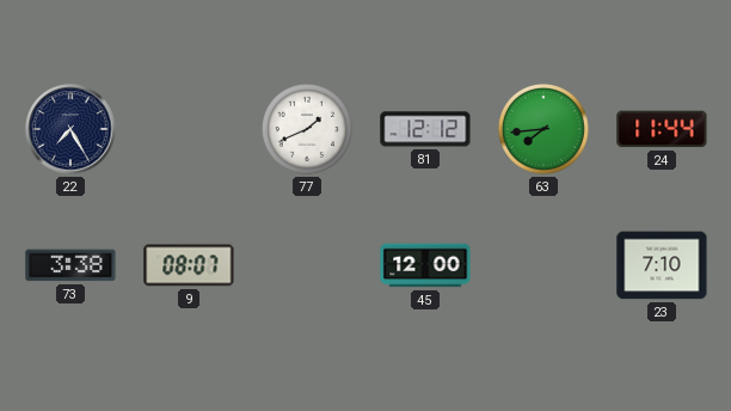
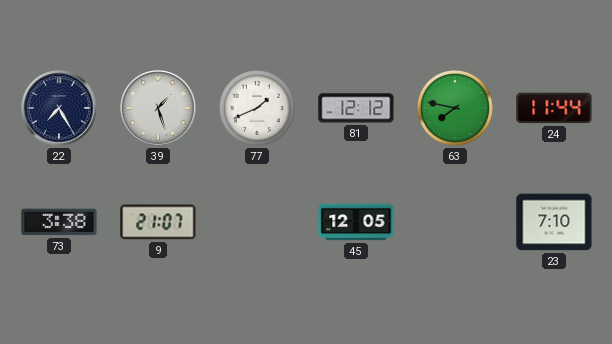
39: none -> 1:27
63: 7:44 -> 7:47
9: 08:07 -> 21:07
45: 12:00 -> 12:05
